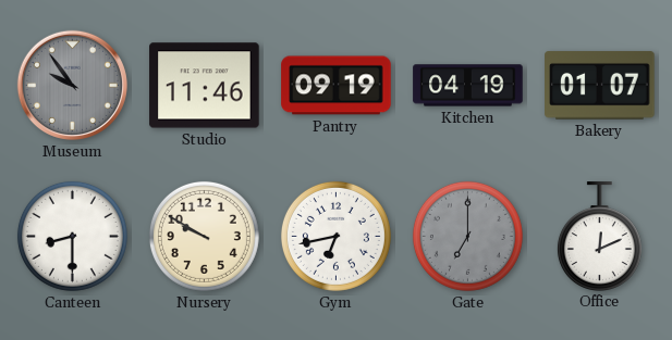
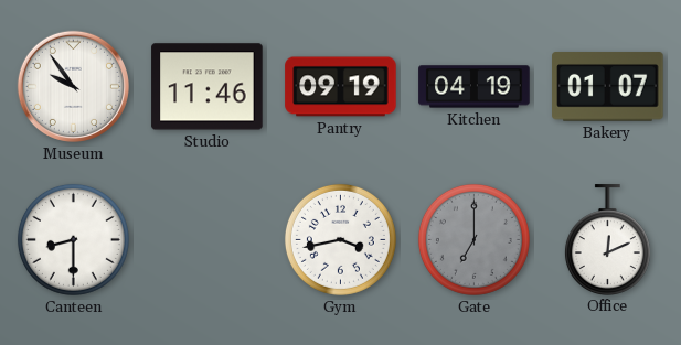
Museum dial: grey -> white
Nursery: 9:50 -> none
Gym: 6:43 -> 3:43
